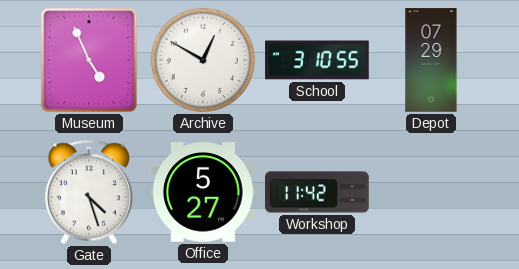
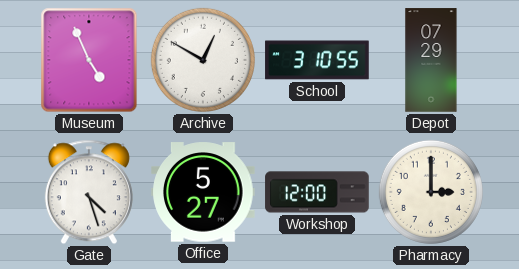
Workshop: 11:42 -> 12:00
Pharmacy: none -> 3:00
